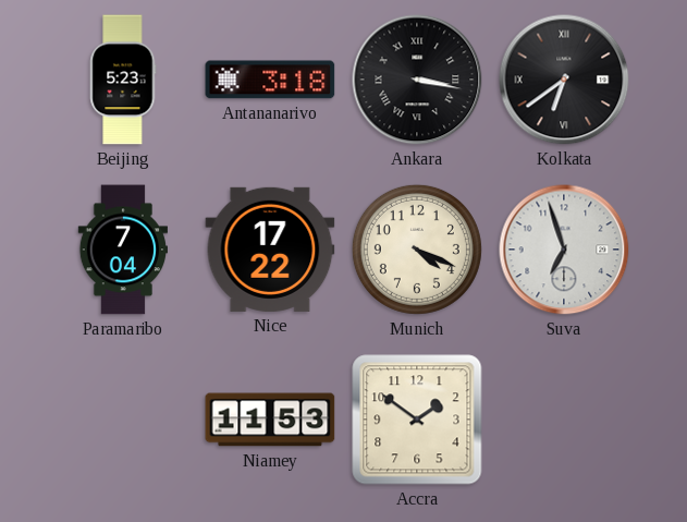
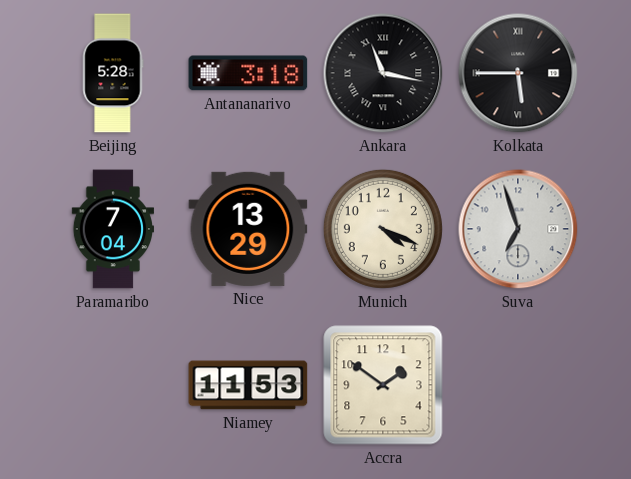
Beijing: 5:23 -> 5:28
Ankara: 3:17 -> 11:17
Kolkata: 6:39 -> 5:45
Nice: 17:22 -> 13:29
